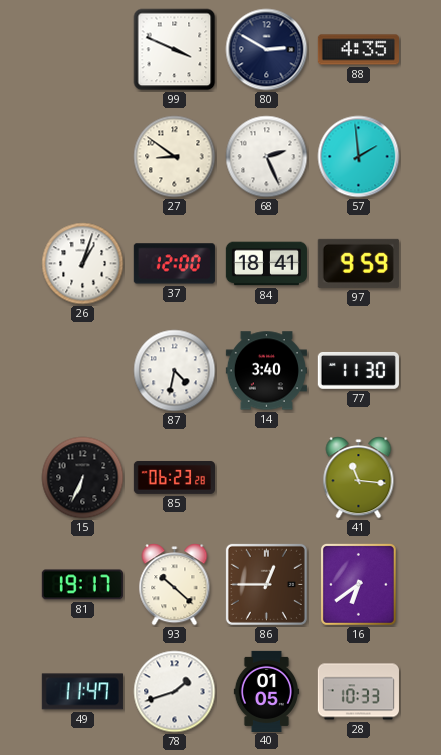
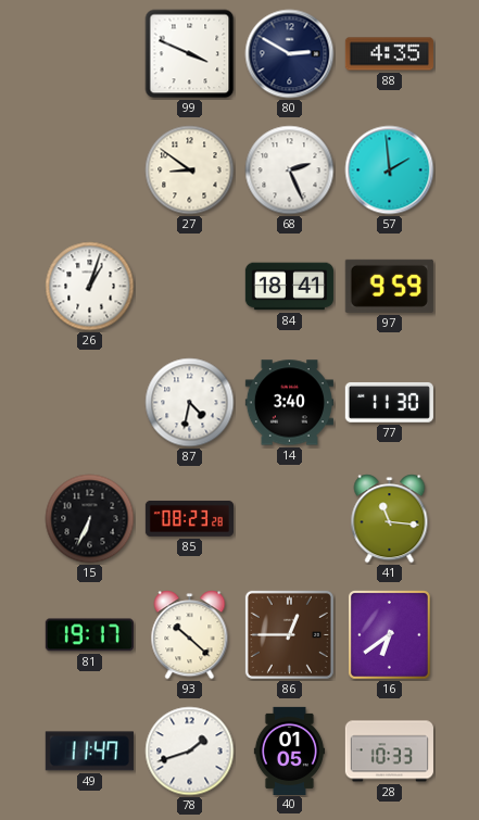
37: 12:00 -> none
85: 06:23 -> 08:23
